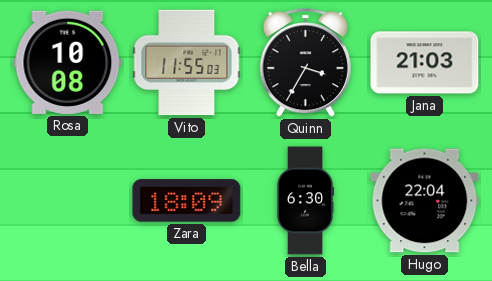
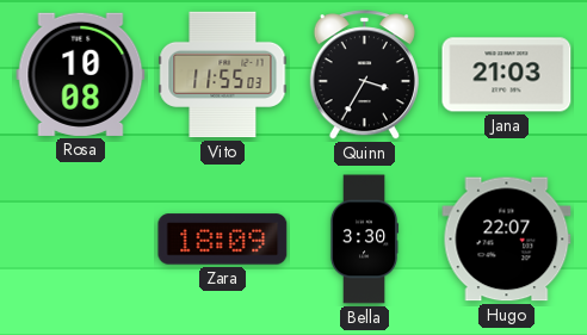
Bella: 6:30 -> 3:30
Hugo: 22:04 -> 22:07
